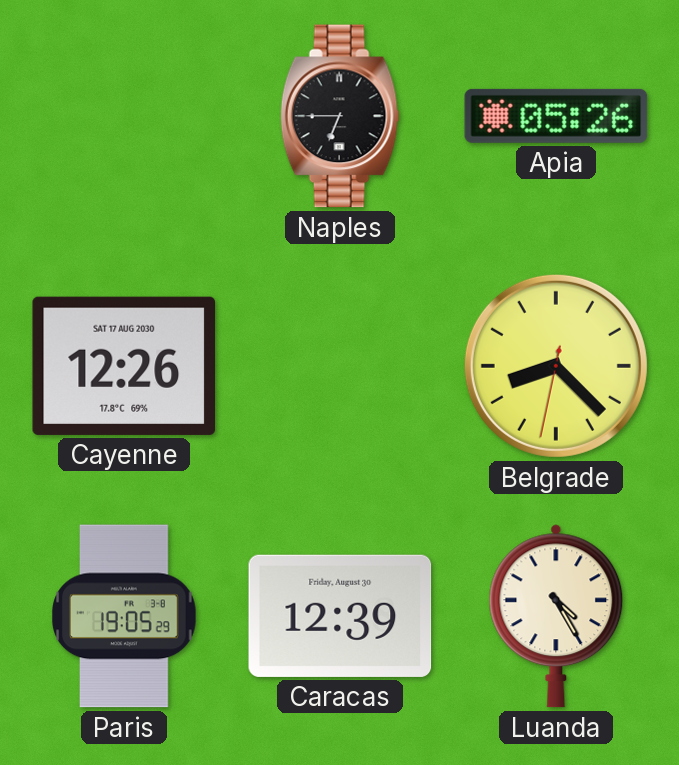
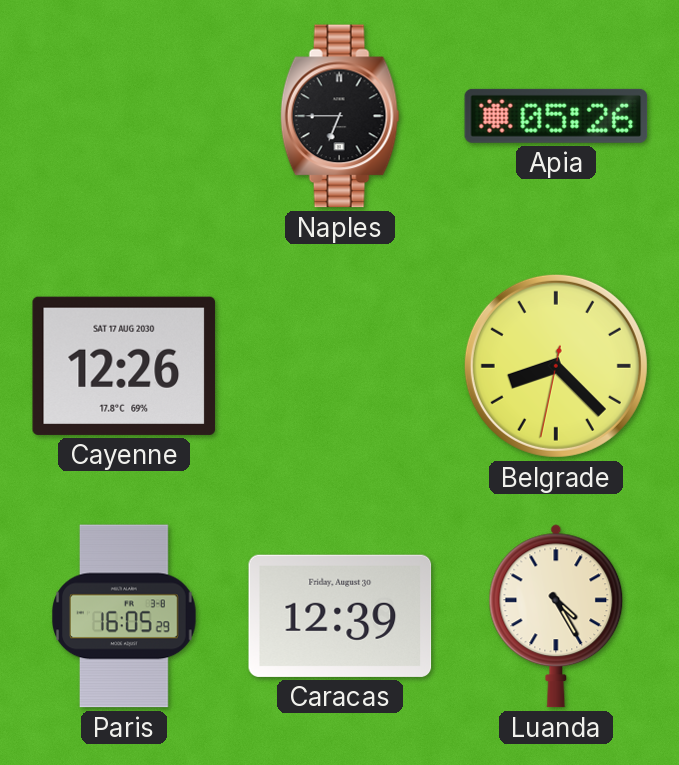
Paris: 19:05 -> 16:05
